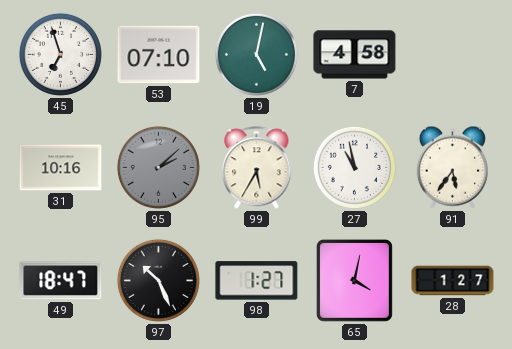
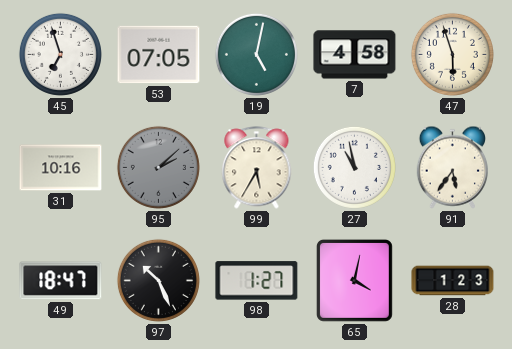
53: 07:10 -> 07:05
47: none -> 5:57
28: 1:27 -> 1:23
